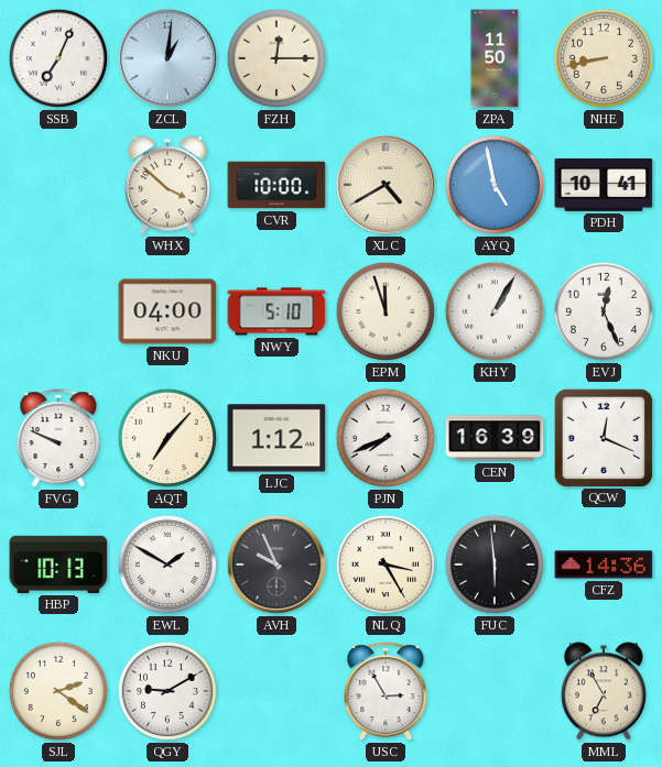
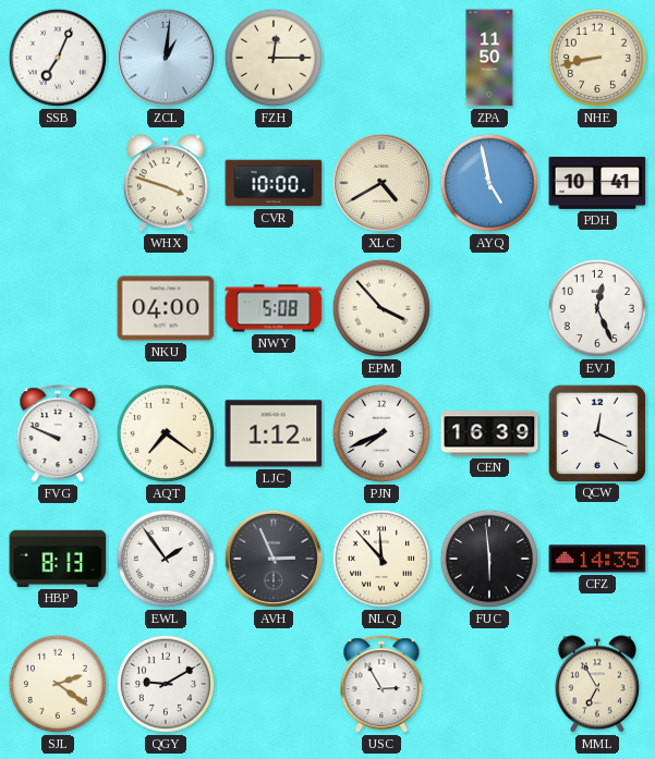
WHX: 3:52 -> 3:48
NWY: 5:10 -> 5:08
EPM: 11:57 -> 3:53
KHY: 1:05 -> none
AQT: 7:07 -> 7:21
HBP: 10:13 -> 8:13
EWL: 1:50 -> 1:54
AVH: 9:56 -> 2:56
NLQ: 3:25 -> 11:53
CFZ: 14:36 -> 14:35
